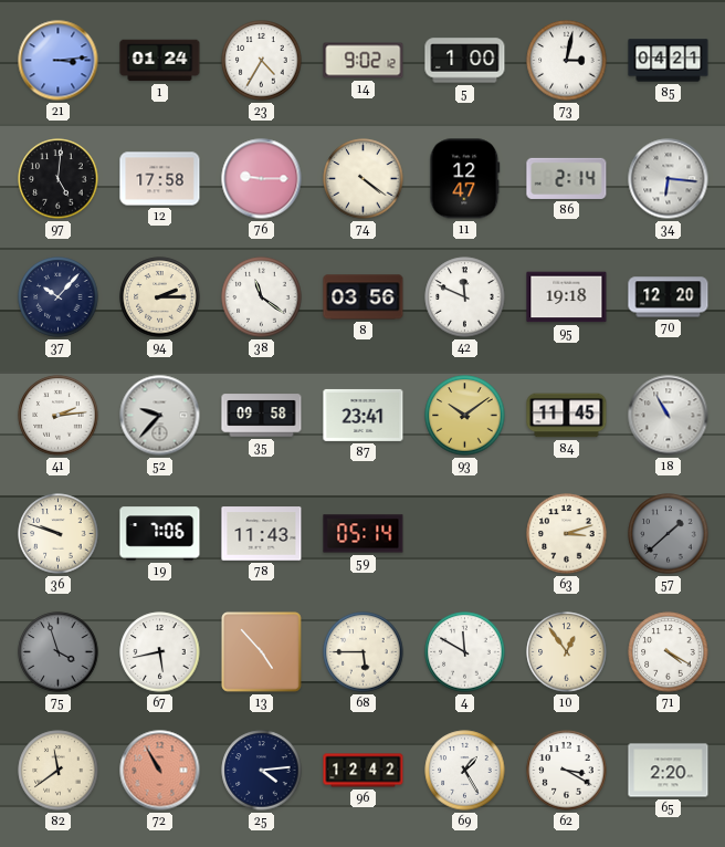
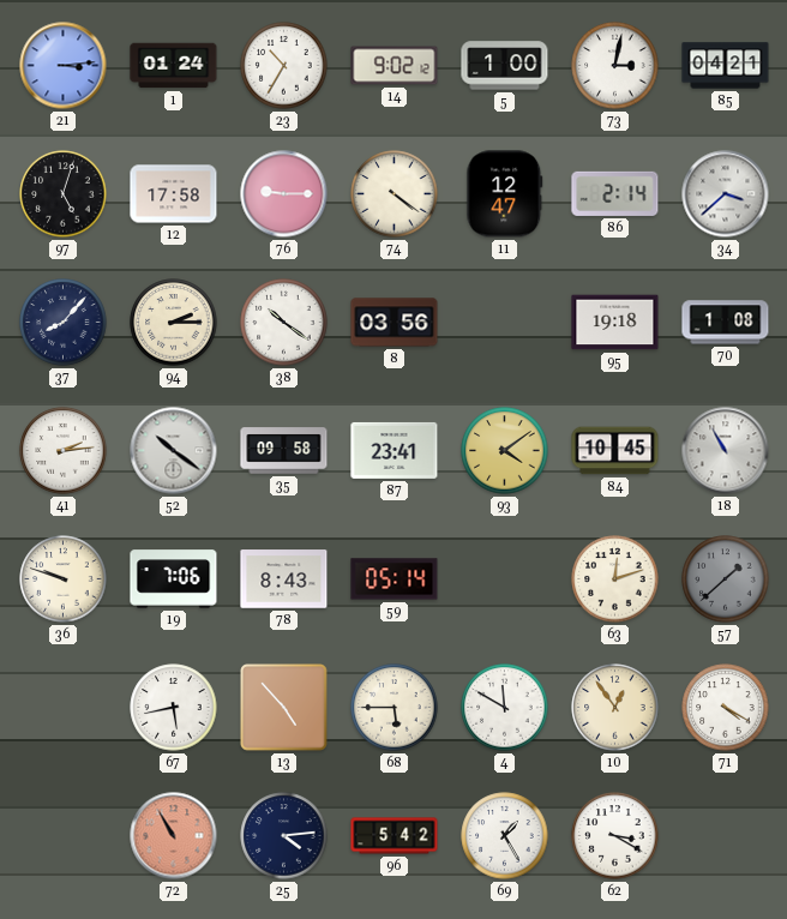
23: 4:35 -> 10:35
97: 5:01 -> 5:03
34: 6:16 -> 3:38
37: 10:07 -> 8:07
38: 11:21 -> 10:21
42: 11:49 -> none
70: 12:20 -> 1:08
52: 9:37 -> 10:21
93: 10:09 -> 4:09
84: 11:45 -> 10:45
78: 11:43 -> 8:43
63: 3:12 -> 12:12
75: 3:57 -> none
82: 11:39 -> none
96: 12:42 -> 5:42
65: 2:20 -> none
